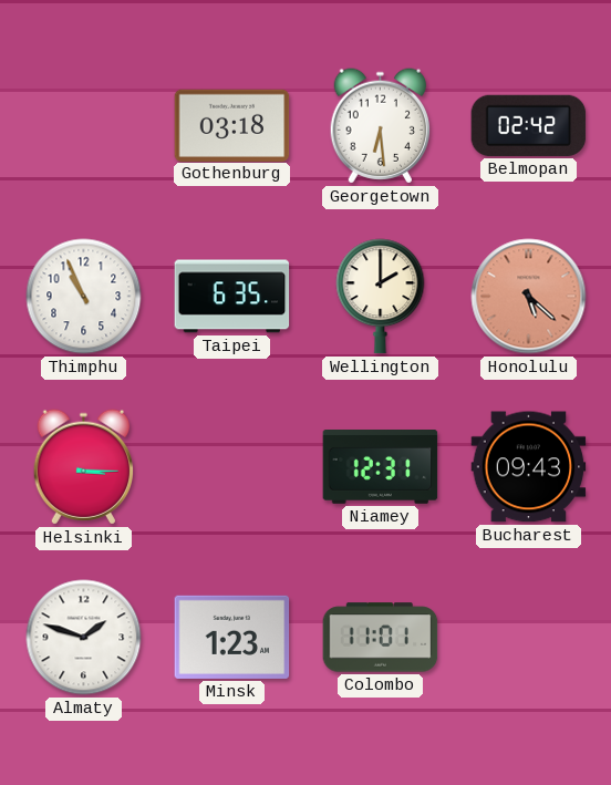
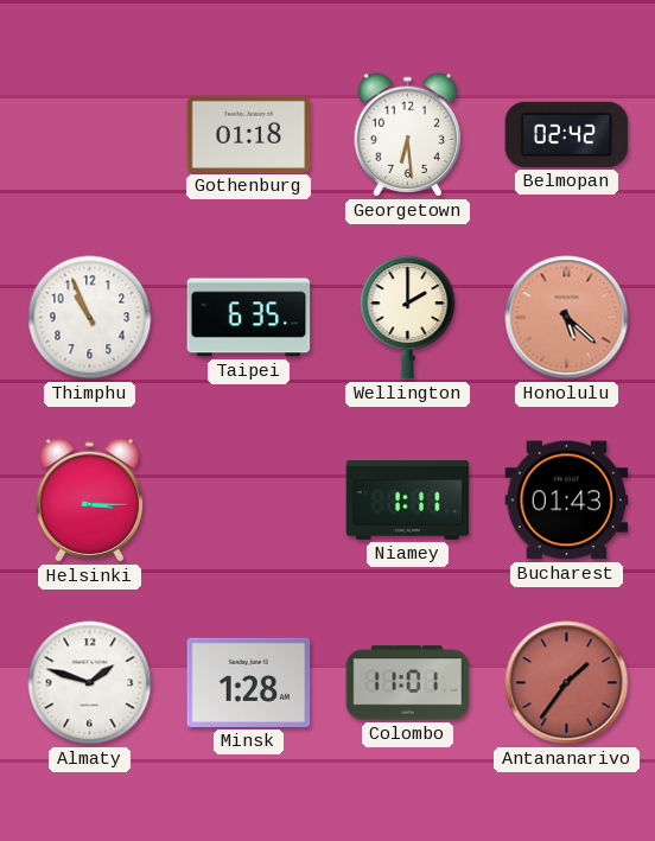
Gothenburg: 03:18 -> 01:18
Niamey: 12:31 -> 1:11
Bucharest: 09:43 -> 01:43
Minsk: 1:23 -> 1:28
Antananarivo: none -> 1:36
